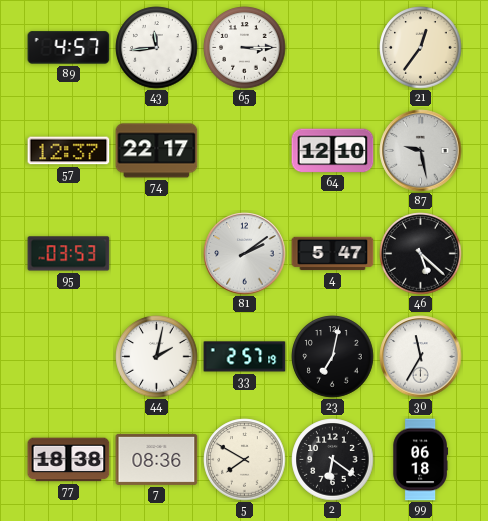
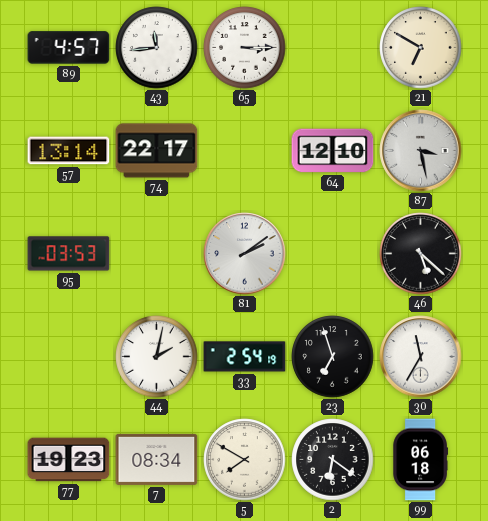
21: 12:36 -> 6:50
57: 12:37 -> 13:14
87: 9:28 -> 3:28
4: 5:47 -> none
33: 2:57 -> 2:54
23: 7:02 -> 6:57
77: 18:38 -> 19:23
7: 08:36 -> 08:34
